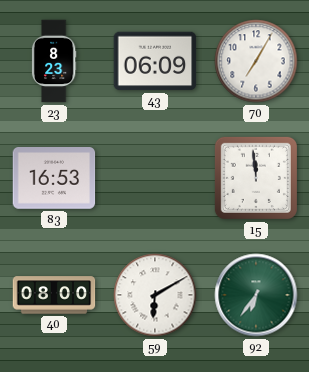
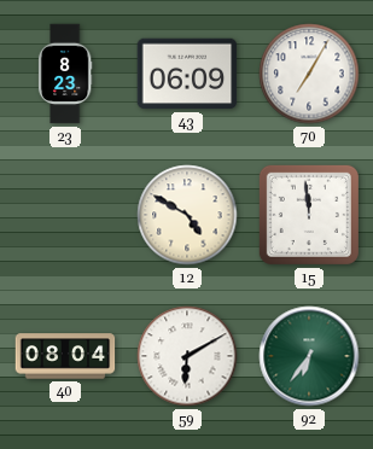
83: 16:53 -> none
12: none -> 4:50
40: 08:00 -> 08:04
